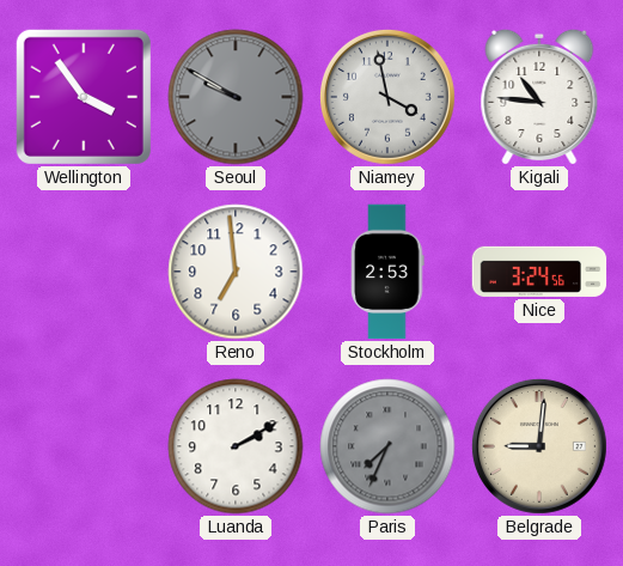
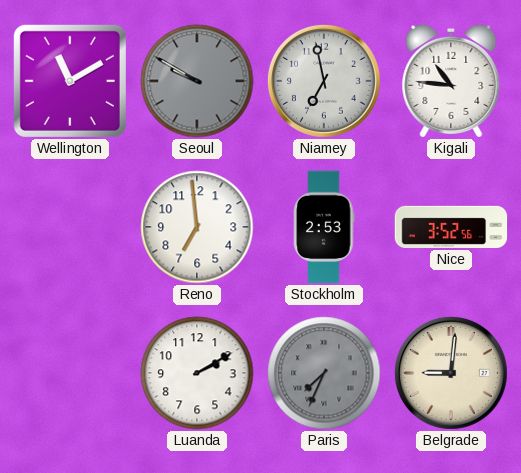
Wellington: 3:54 -> 11:10
Niamey: 3:58 -> 6:58
Nice: 3:24 -> 3:52
